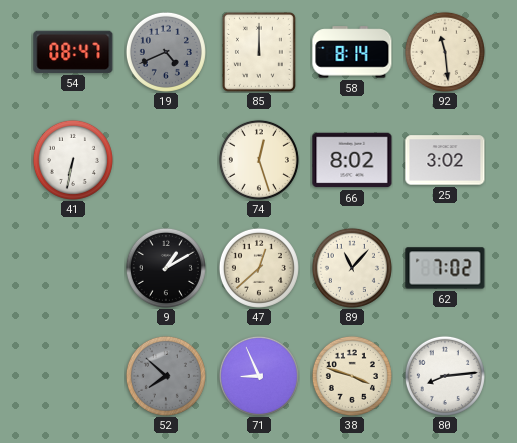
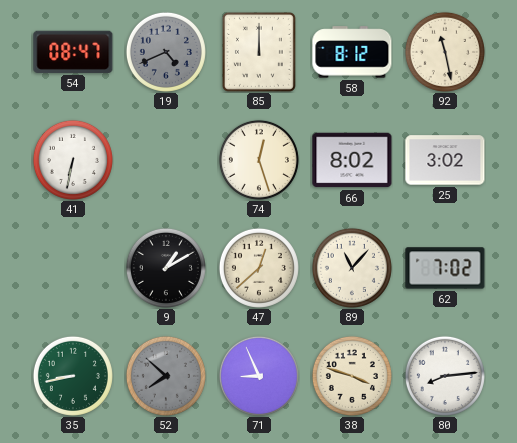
58: 8:14 -> 8:12
92: 11:29 -> 11:28
35: none -> 8:43
